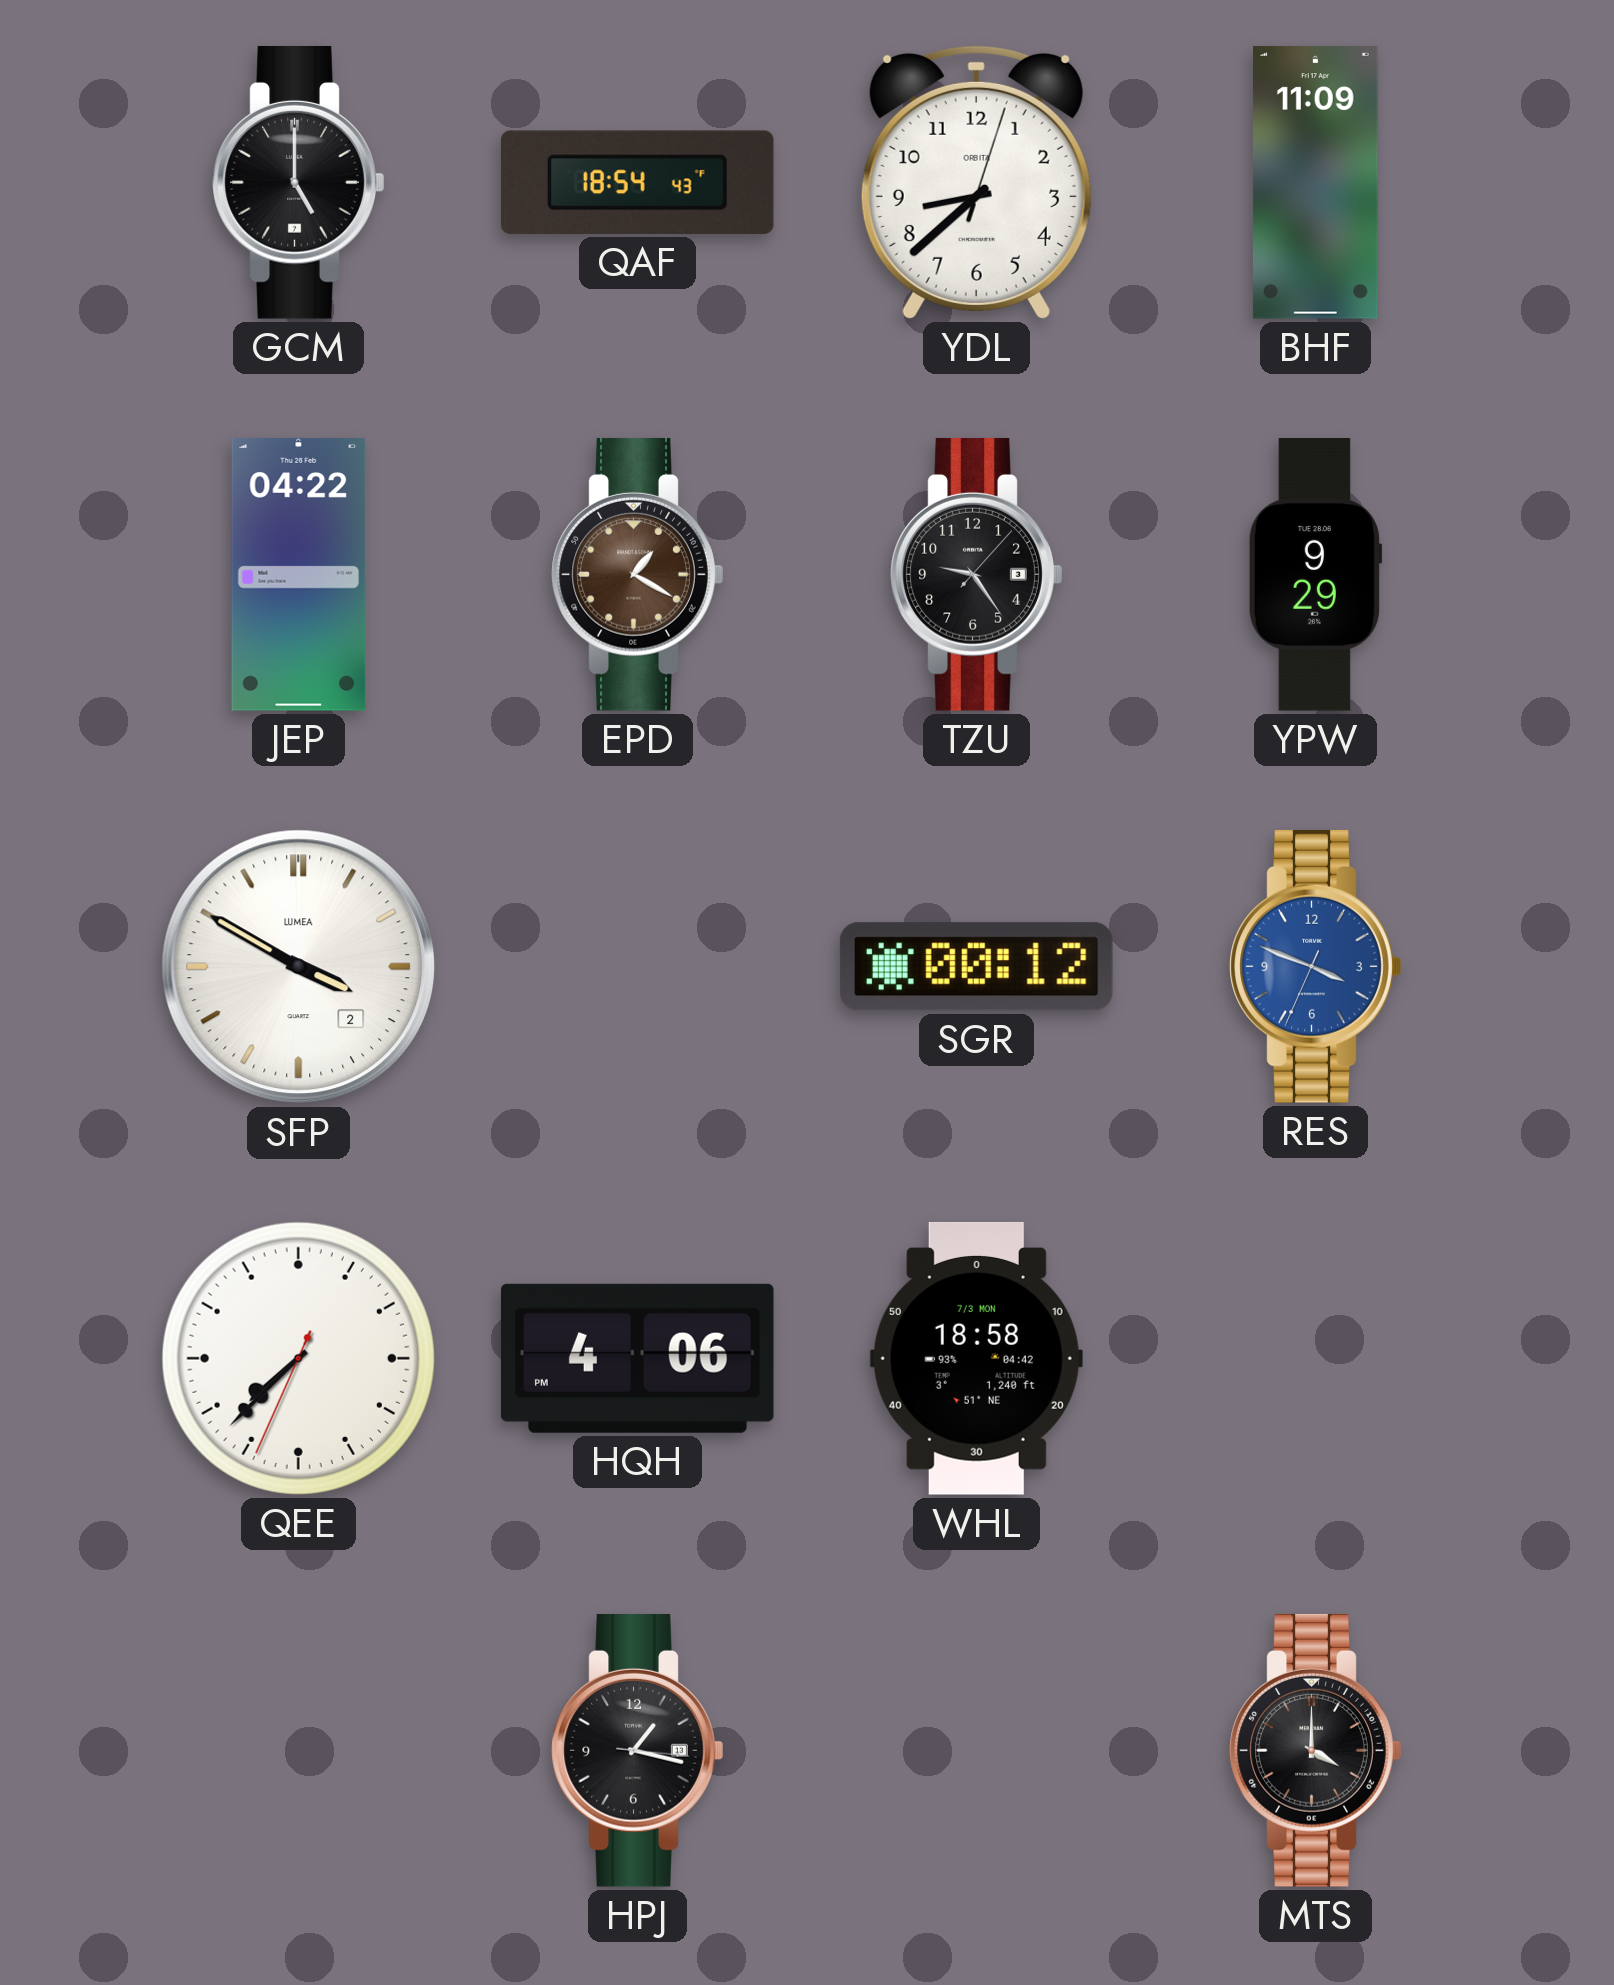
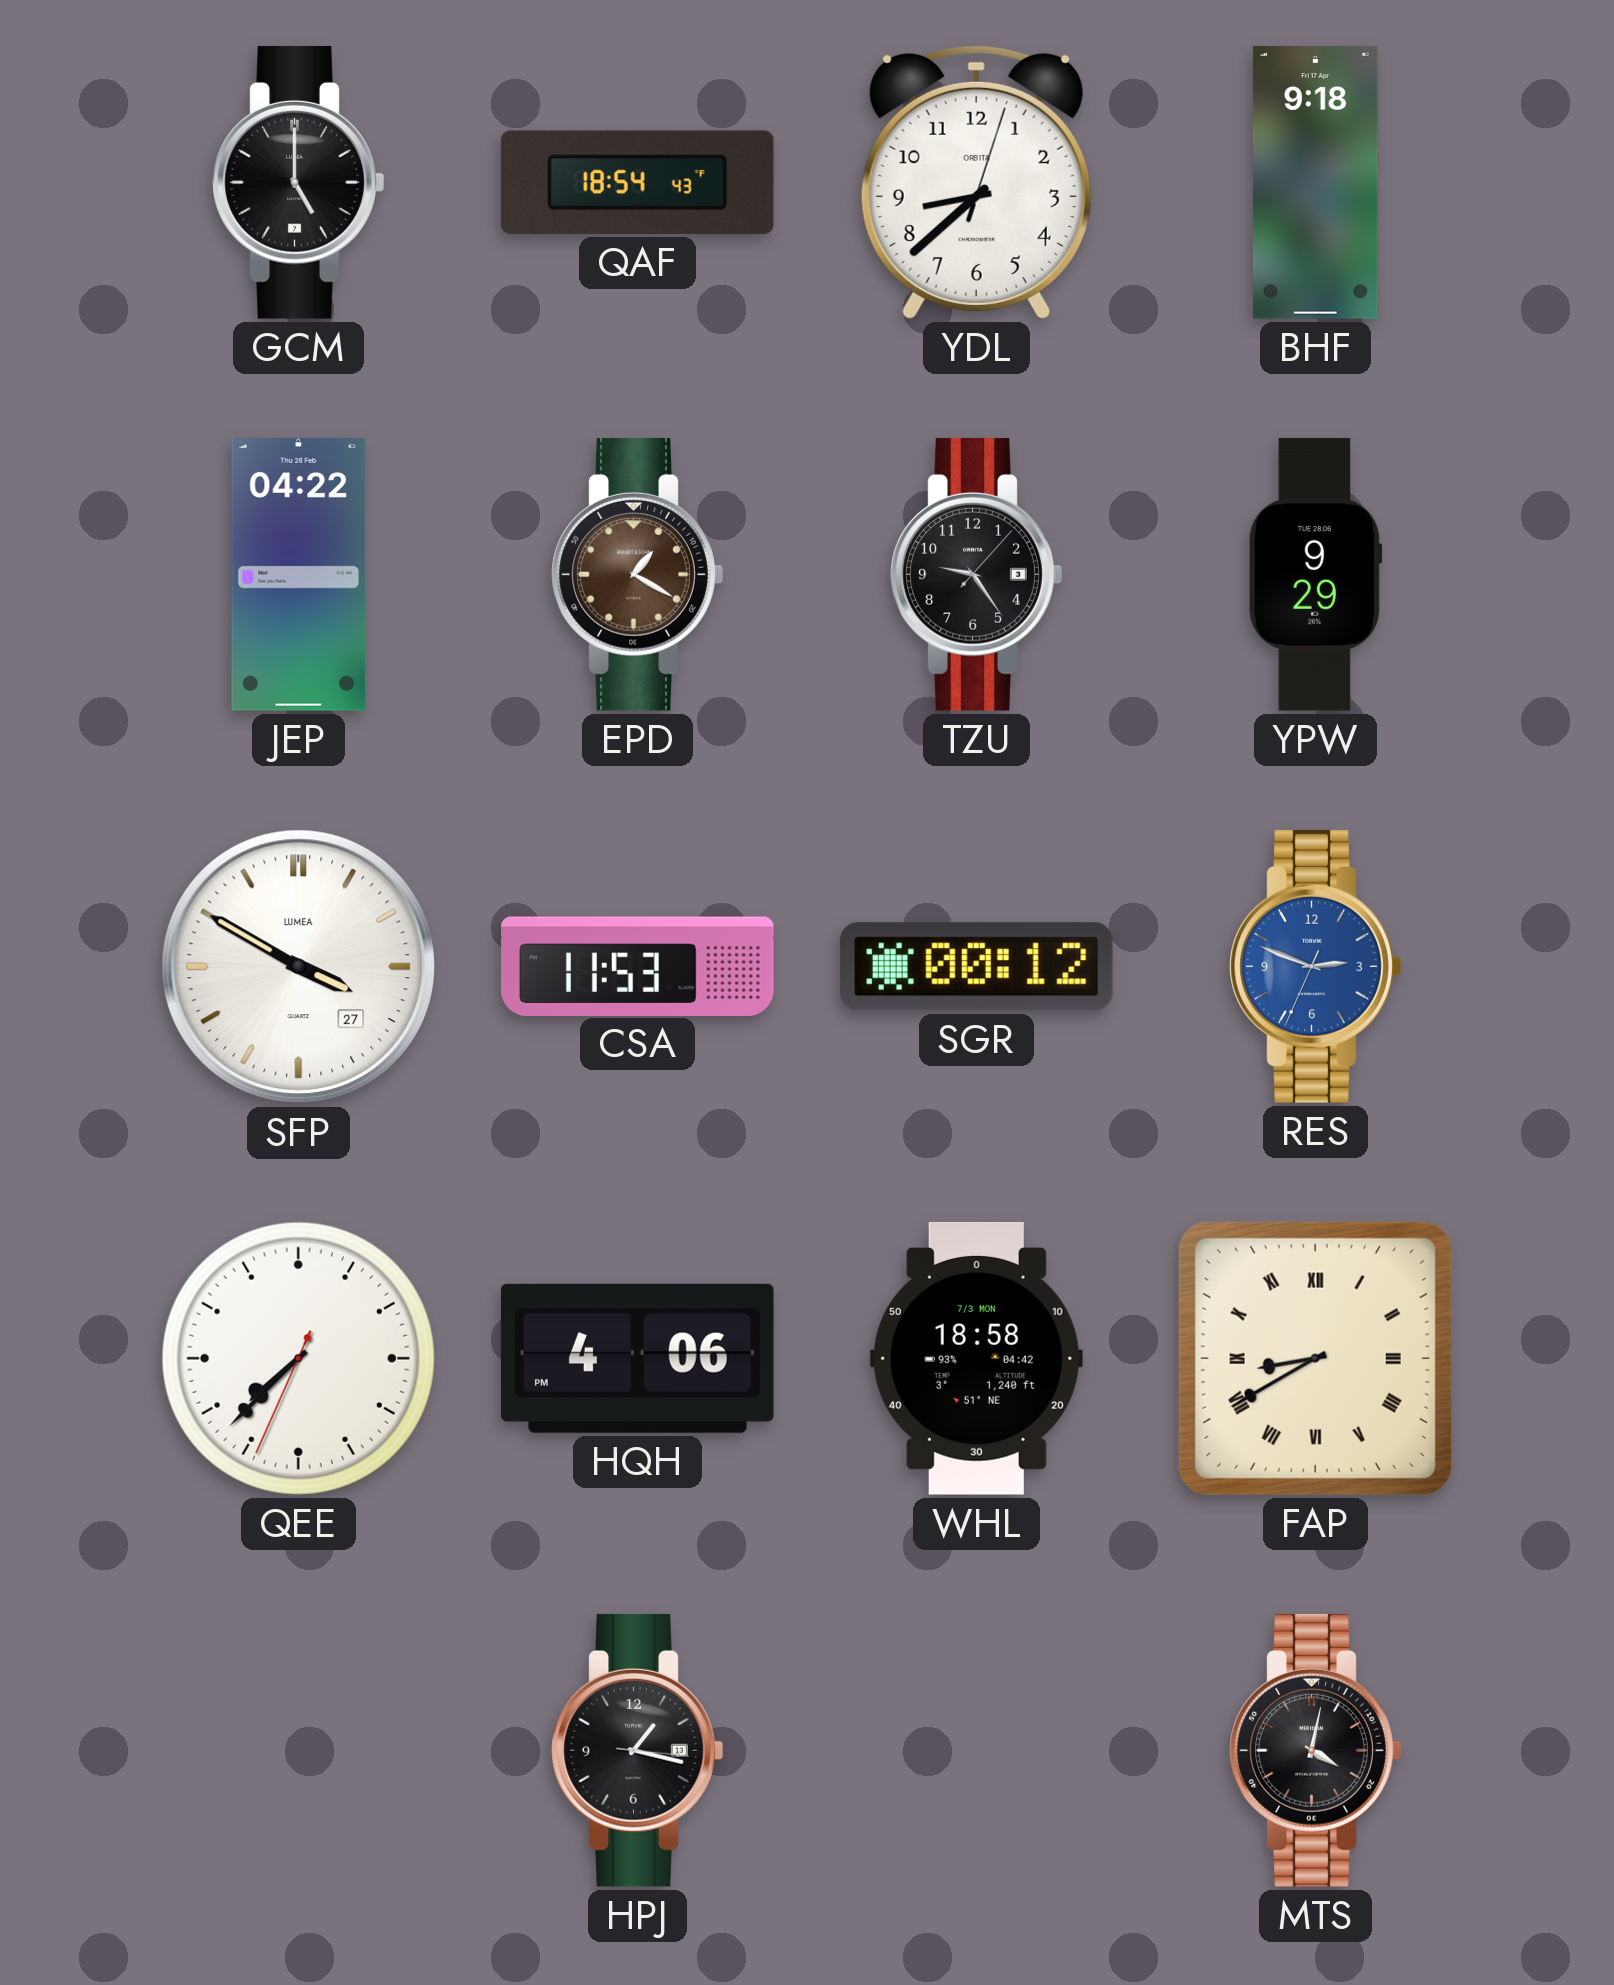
BHF: 11:09 -> 9:18
SFP date: 2 -> 27
CSA: none -> 11:53
RES: 3:48 -> 2:48
FAP: none -> 8:40
MTS: 4:00 -> 4:02
